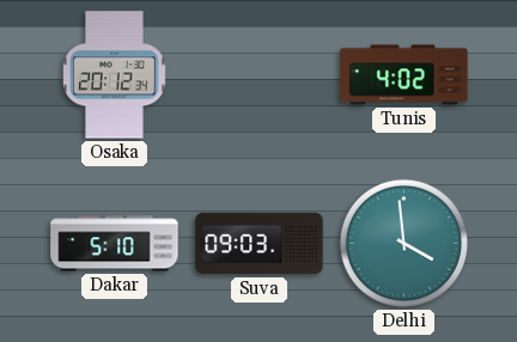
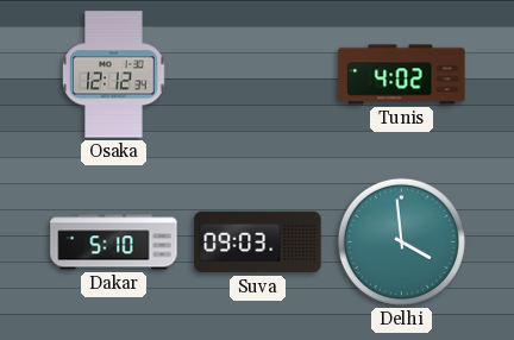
Osaka: 20:12 -> 12:12
